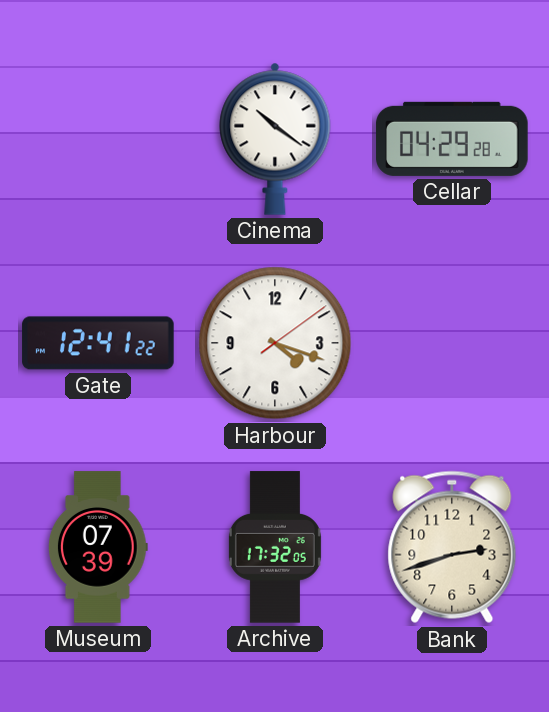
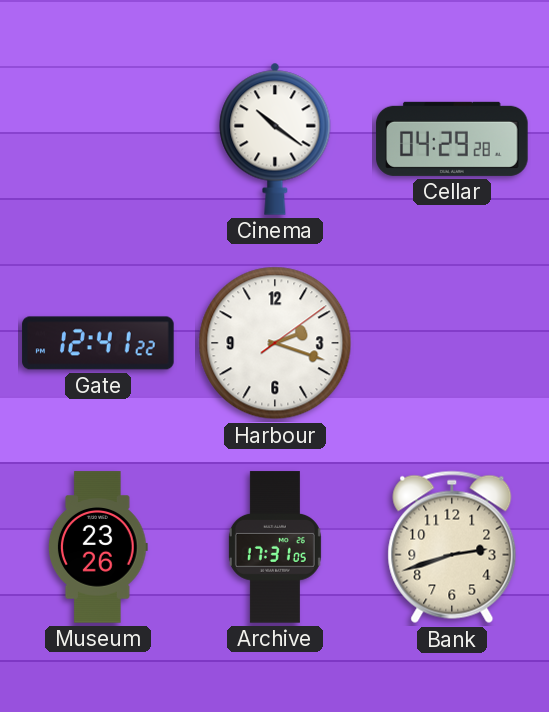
Harbour: 4:18 -> 2:18
Museum: 07:39 -> 23:26
Archive: 17:32 -> 17:31
